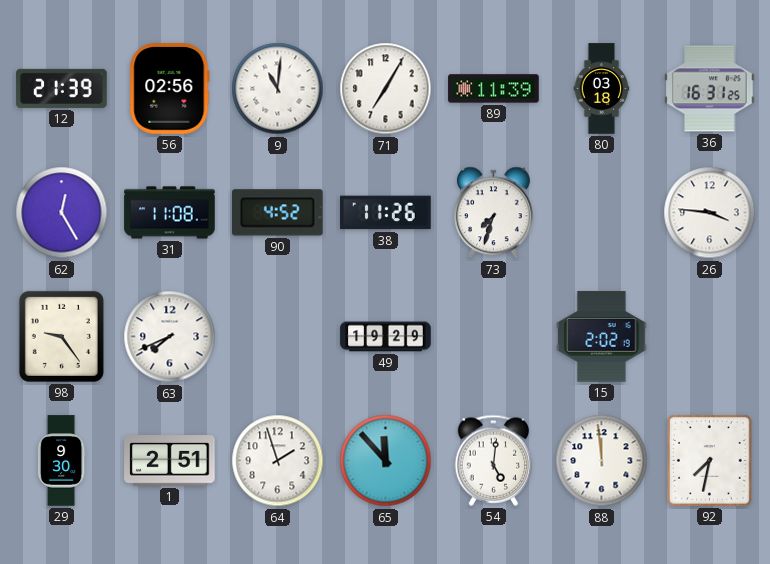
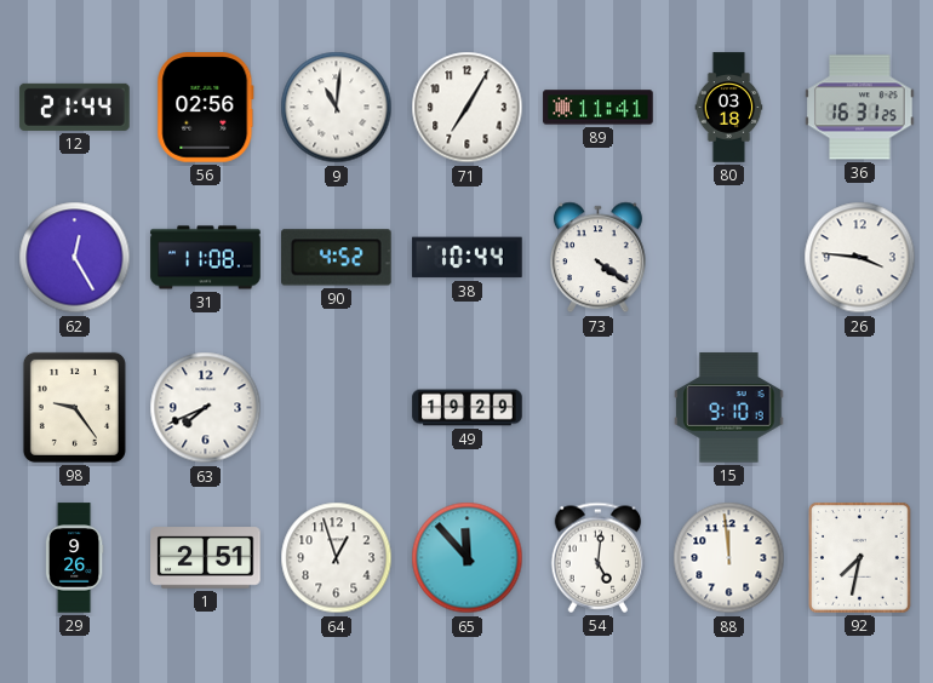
12: 21:39 -> 21:44
89: 11:39 -> 11:41
38: 11:26 -> 10:44
73: 7:33 -> 4:21
15: 2:02 -> 9:10
29: 9:30 -> 9:26
64: 1:57 -> 12:57
